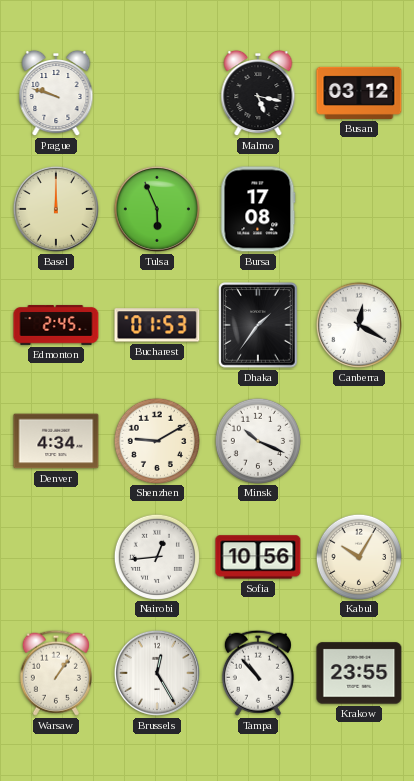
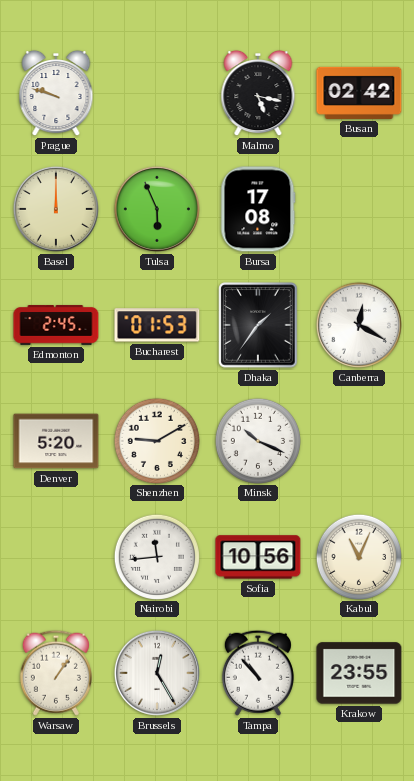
Busan: 03:12 -> 02:42
Denver: 4:34 -> 5:20
Nairobi: 12:44 -> 11:44
Kabul: 10:05 -> 11:04
